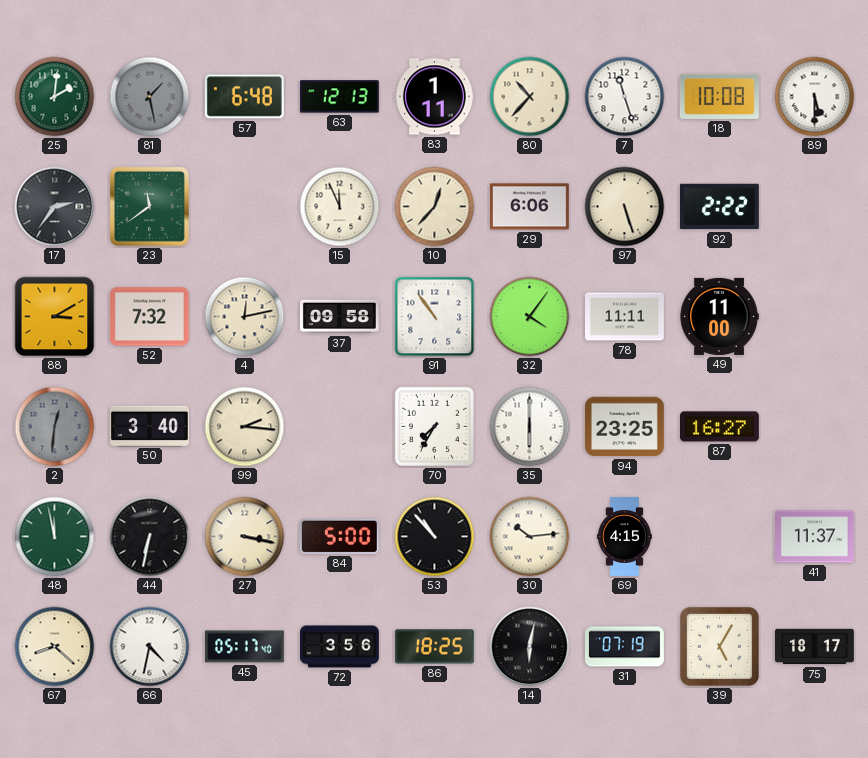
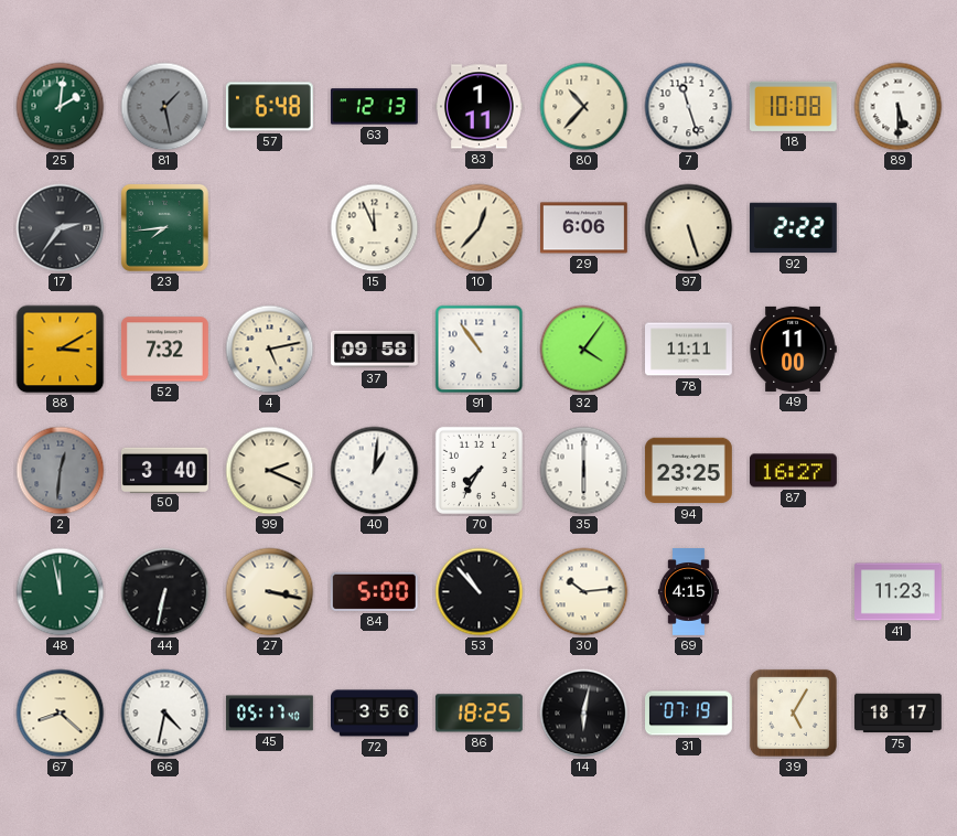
23: 11:39 -> 7:44
4: 12:13 -> 5:13
99: 2:16 -> 2:19
40: none -> 1:01
41: 11:37 -> 11:23
